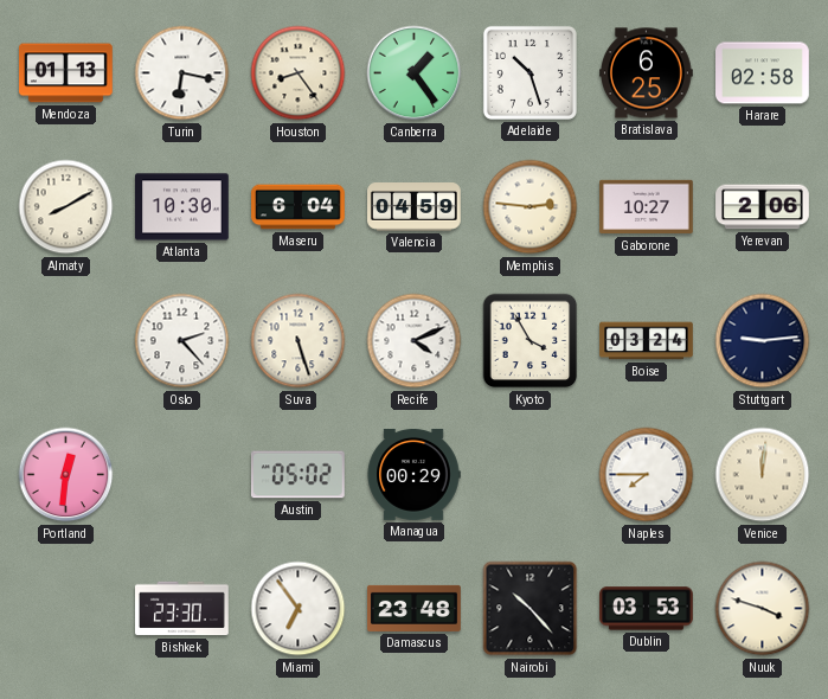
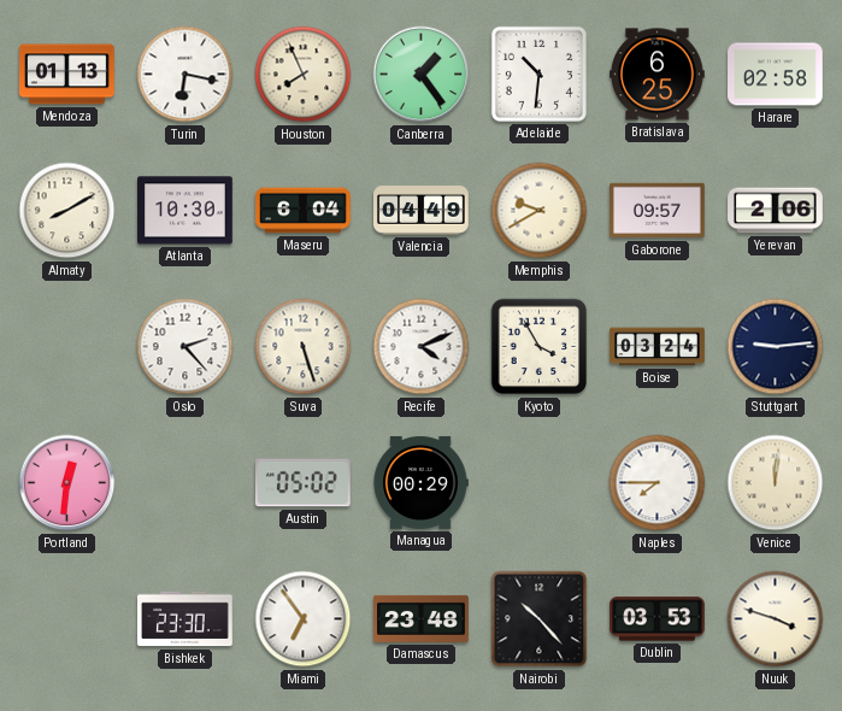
Houston: 8:24 -> 7:56
Adelaide: 10:27 -> 10:31
Valencia: 04:59 -> 04:49
Memphis: 2:46 -> 9:40
Gaborone: 10:27 -> 09:57
